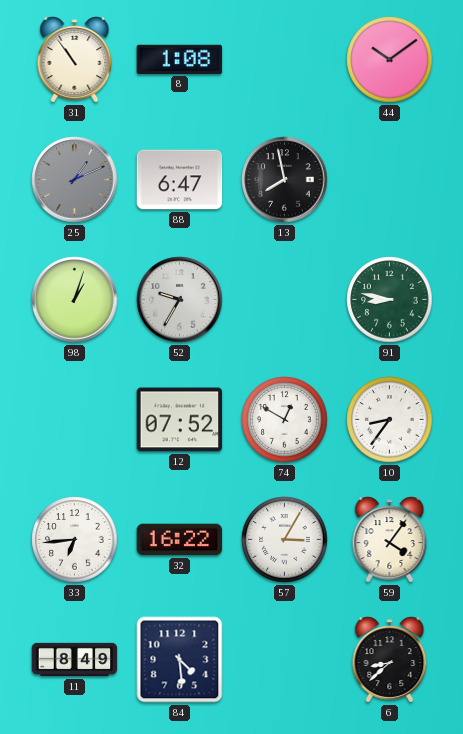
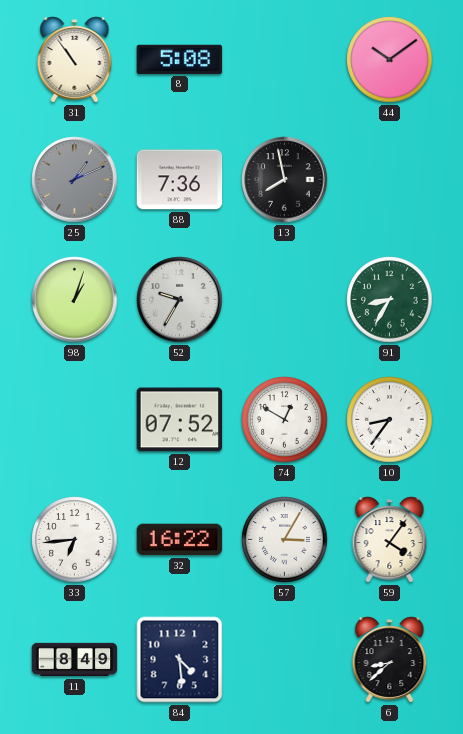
8: 1:08 -> 5:08
88: 6:47 -> 7:36
91: 8:47 -> 8:35
